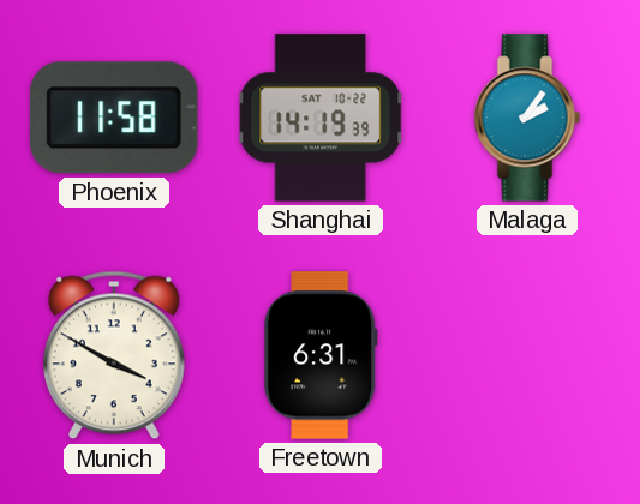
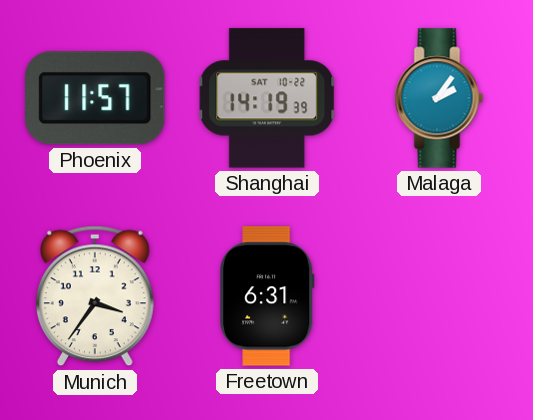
Phoenix: 11:58 -> 11:57
Munich: 3:50 -> 3:36
